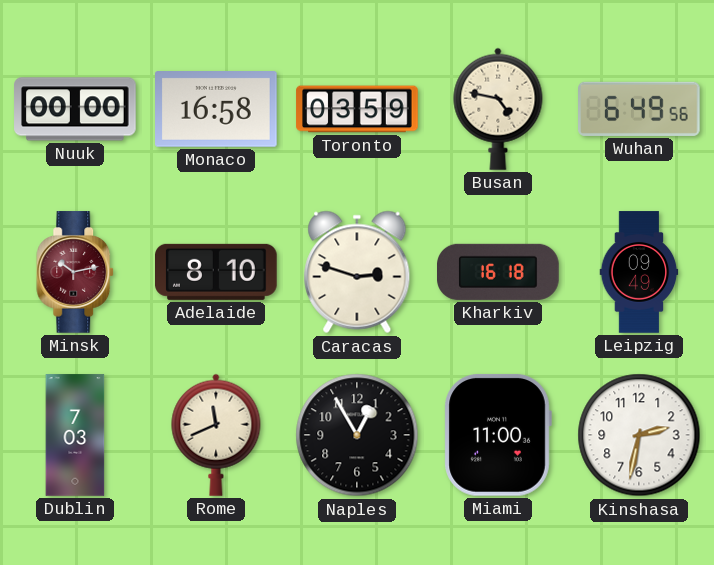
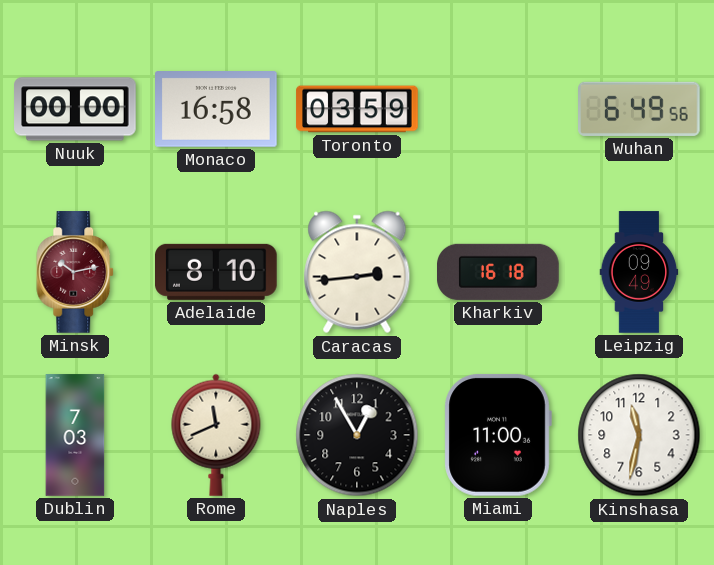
Busan: 4:47 -> none
Caracas: 2:48 -> 2:44
Kinshasa: 2:32 -> 11:32
